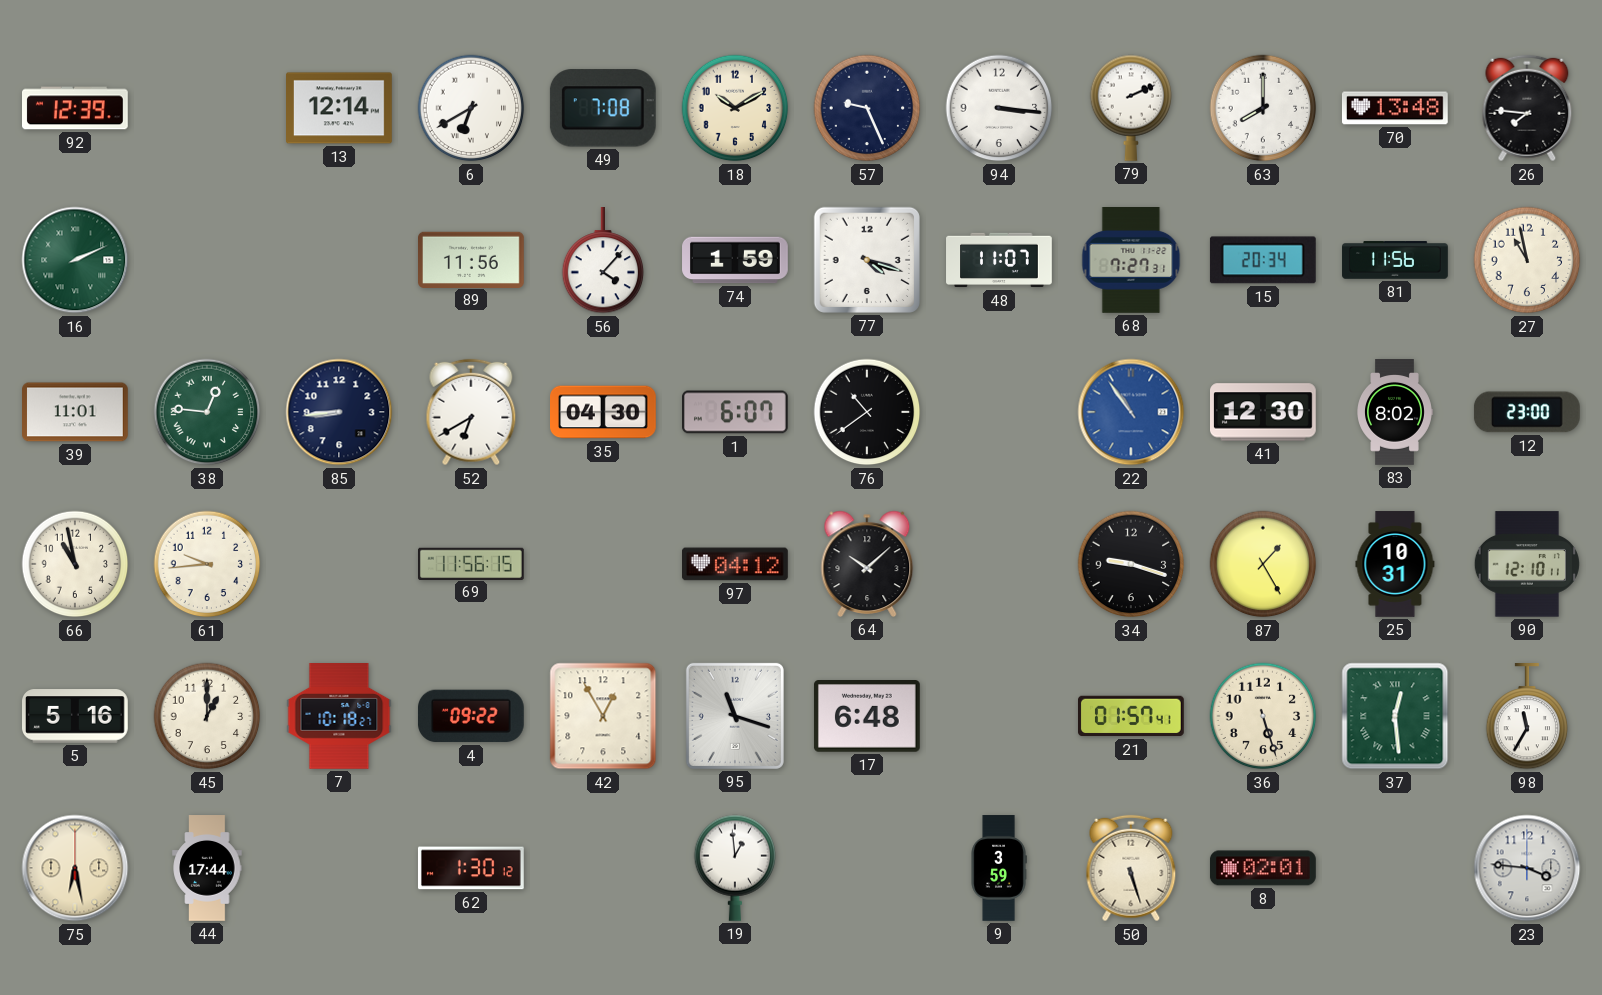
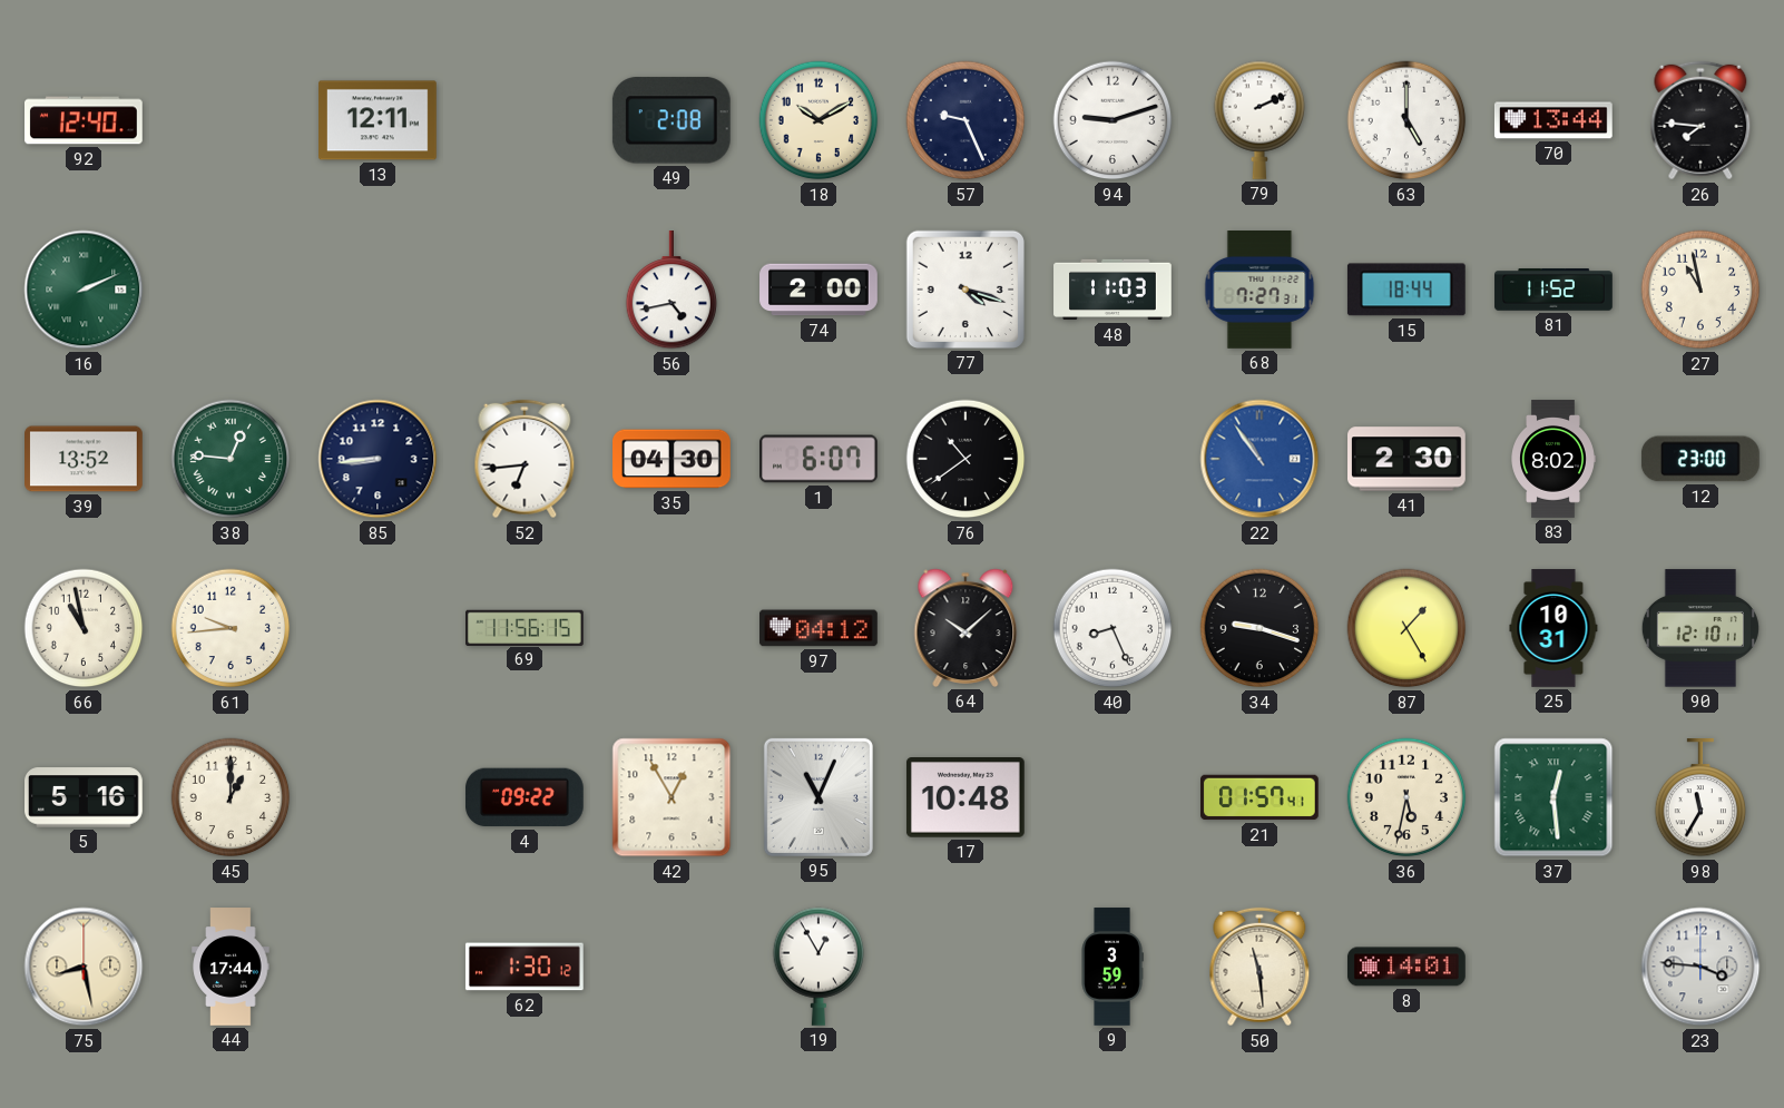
92: 12:39 -> 12:40
13: 12:14 -> 12:11
6: 6:40 -> none
49: 7:08 -> 2:08
94: 3:16 -> 9:12
63: 8:00 -> 5:00
70: 13:48 -> 13:44
89: 11:56 -> none
56: 4:07 -> 4:43
74: 1:59 -> 2:00
48: 11:07 -> 11:03
15: 20:34 -> 18:44
81: 11:56 -> 11:52
39: 11:01 -> 13:52
52: 6:40 -> 6:44
41: 12:30 -> 2:30
40: none -> 8:26
7: 10:18 -> none
95: 11:18 -> 11:04
17: 6:48 -> 10:48
36: 5:27 -> 5:32
75: 6:28 -> 8:28
19: 12:59 -> 12:55
50: 5:27 -> 11:29
8: 02:01 -> 14:01
